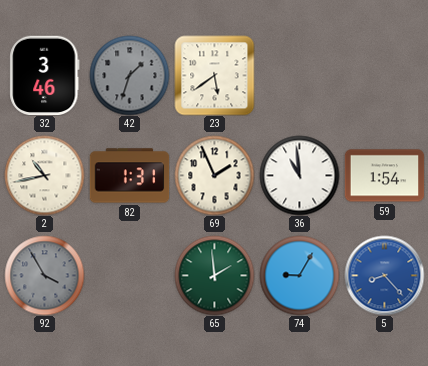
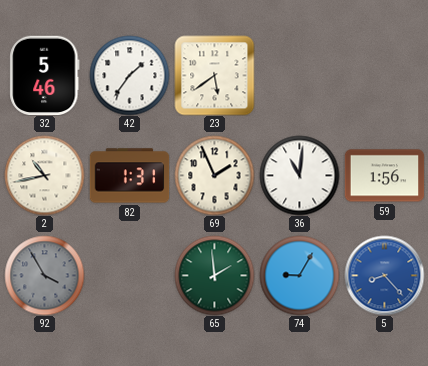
32: 3:46 -> 5:46
42: 1:33 -> 1:36
42 dial: grey -> white
36: 10:59 -> 11:01
59: 1:54 -> 1:56
